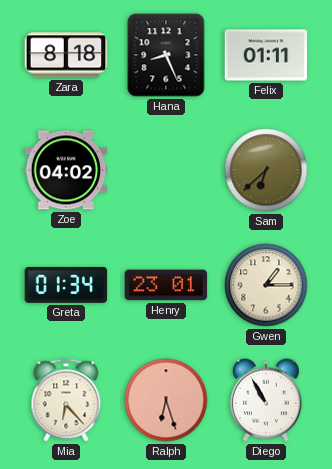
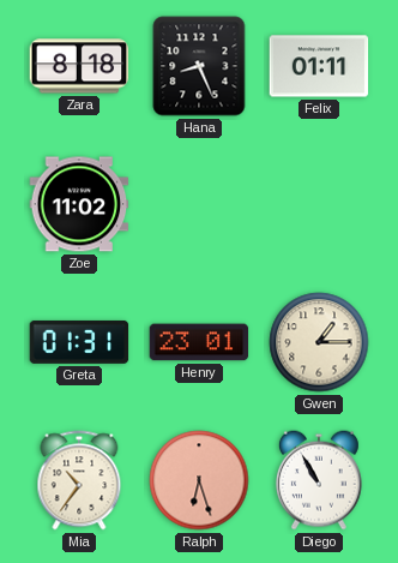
Zoe: 04:02 -> 11:02
Sam: 6:38 -> none
Greta: 01:34 -> 01:31
Mia: 6:23 -> 10:36
